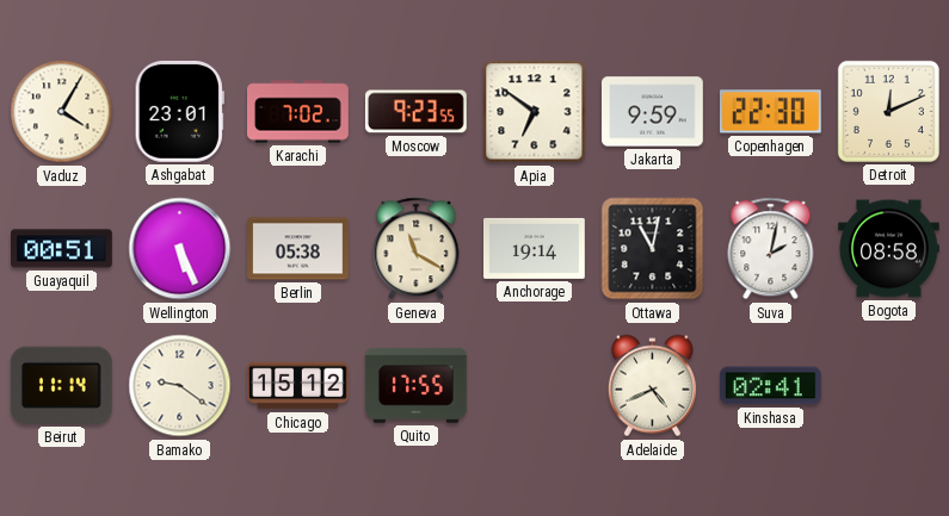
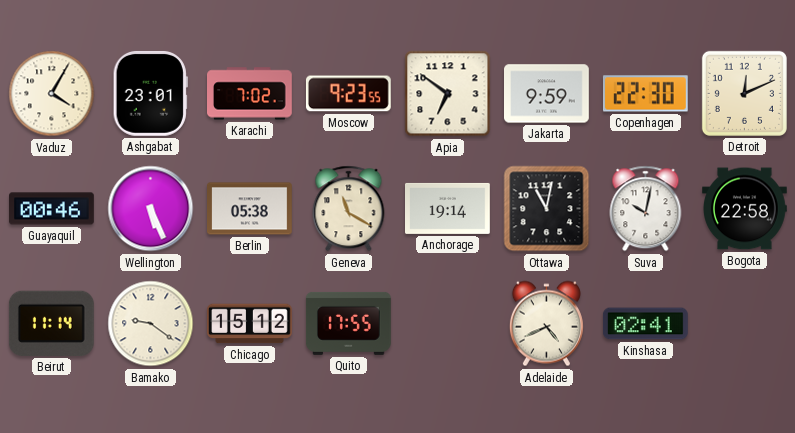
Guayaquil: 00:51 -> 00:46
Suva: 2:02 -> 10:02
Bogota: 08:58 -> 22:58
